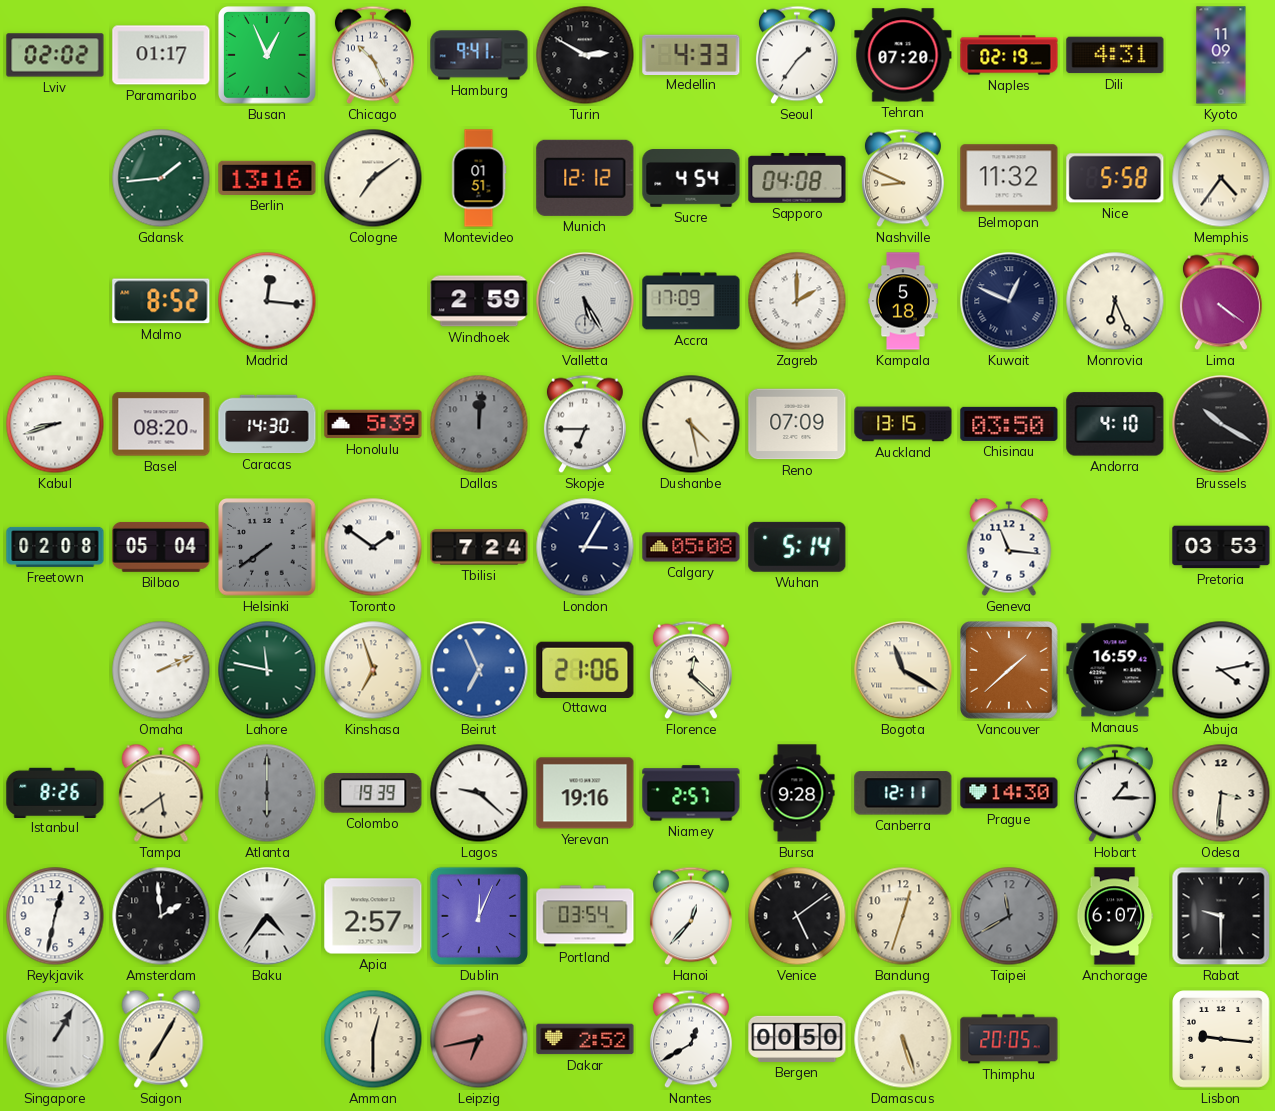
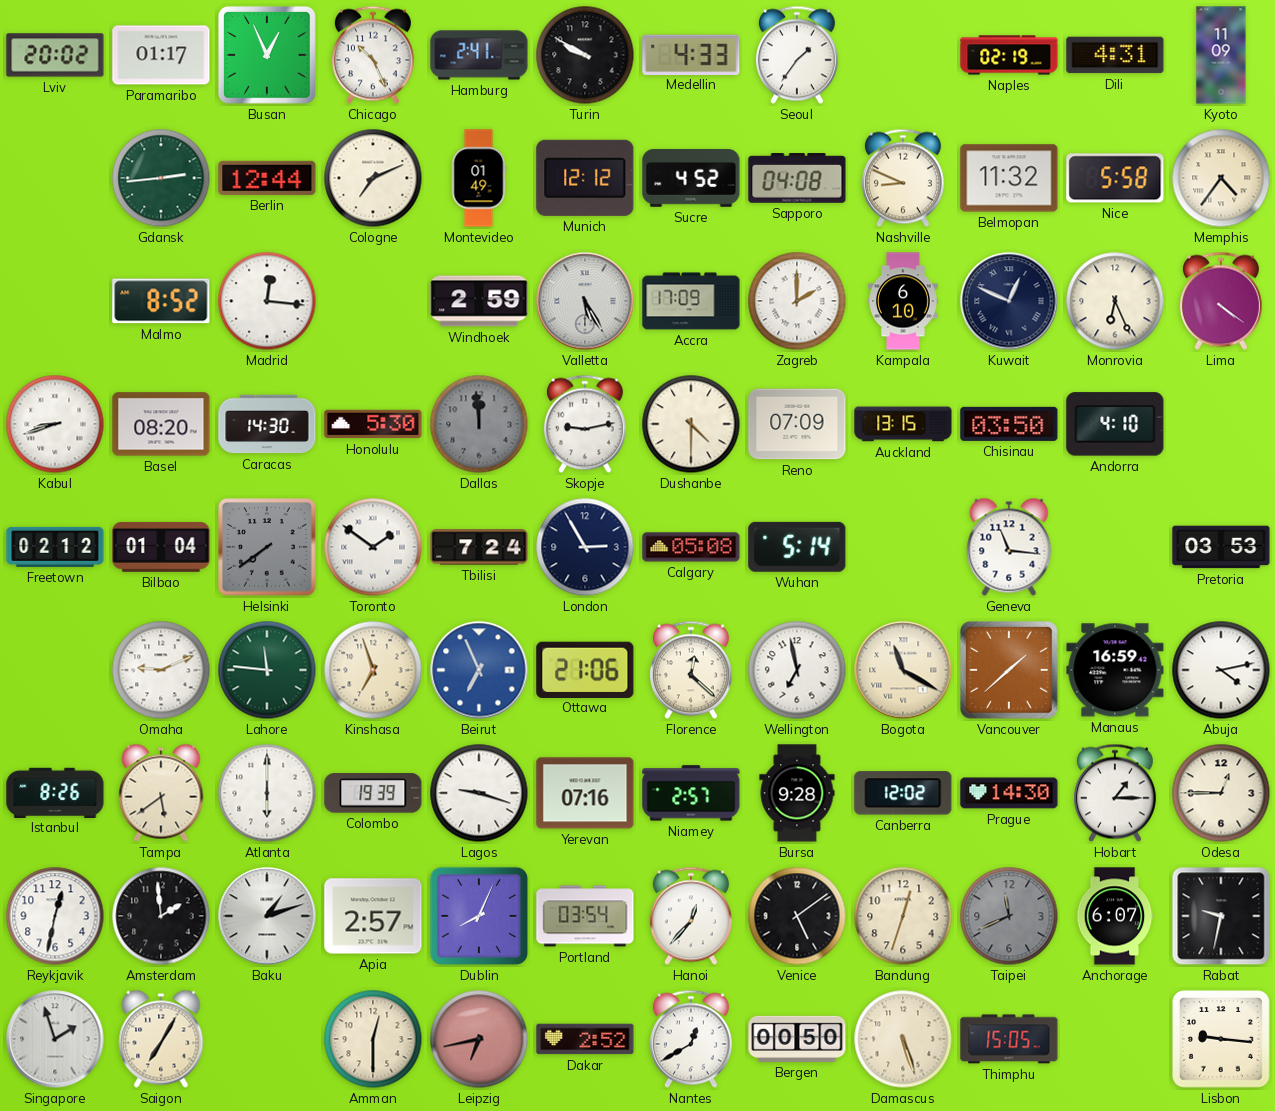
Lviv: 02:02 -> 20:02
Hamburg: 9:41 -> 2:41
Turin: 2:50 -> 9:50
Tehran: 07:20 -> none
Gdansk: 1:44 -> 2:44
Berlin: 13:16 -> 12:44
Cologne: 7:09 -> 7:11
Montevideo: 01:51 -> 01:49
Sucre: 4:54 -> 4:52
Kampala: 5:18 -> 6:10
Honolulu: 5:39 -> 5:30
Dallas: 12:01 -> 11:59
Skopje: 6:45 -> 9:13
Dushanbe: 4:28 -> 4:30
Brussels: 10:20 -> none
Freetown: 02:08 -> 02:12
Bilbao: 05:04 -> 01:04
London: 3:05 -> 2:55
Omaha: 2:11 -> 9:11
Lahore: 11:47 -> 11:46
Wellington: none -> 6:58
Atlanta dial: grey -> white
Lagos: 9:22 -> 9:18
Yerevan: 19:16 -> 07:16
Canberra: 12:11 -> 12:02
Odesa: 3:31 -> 12:45
Baku: 4:36 -> 1:12
Dublin: 12:04 -> 8:04
Taipei: 11:40 -> 11:41
Rabat: 9:30 -> 9:32
Singapore: 1:05 -> 1:57
Thimphu: 20:05 -> 15:05
